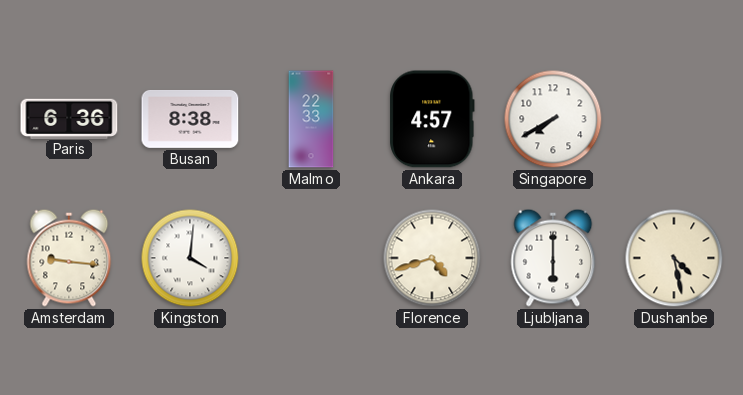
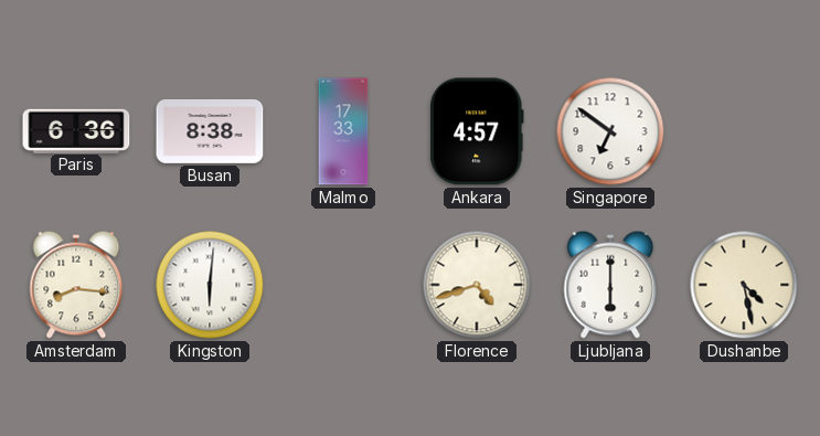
Malmo: 22:33 -> 17:33
Singapore: 7:40 -> 6:51
Amsterdam: 9:16 -> 8:16
Kingston: 4:01 -> 6:01
